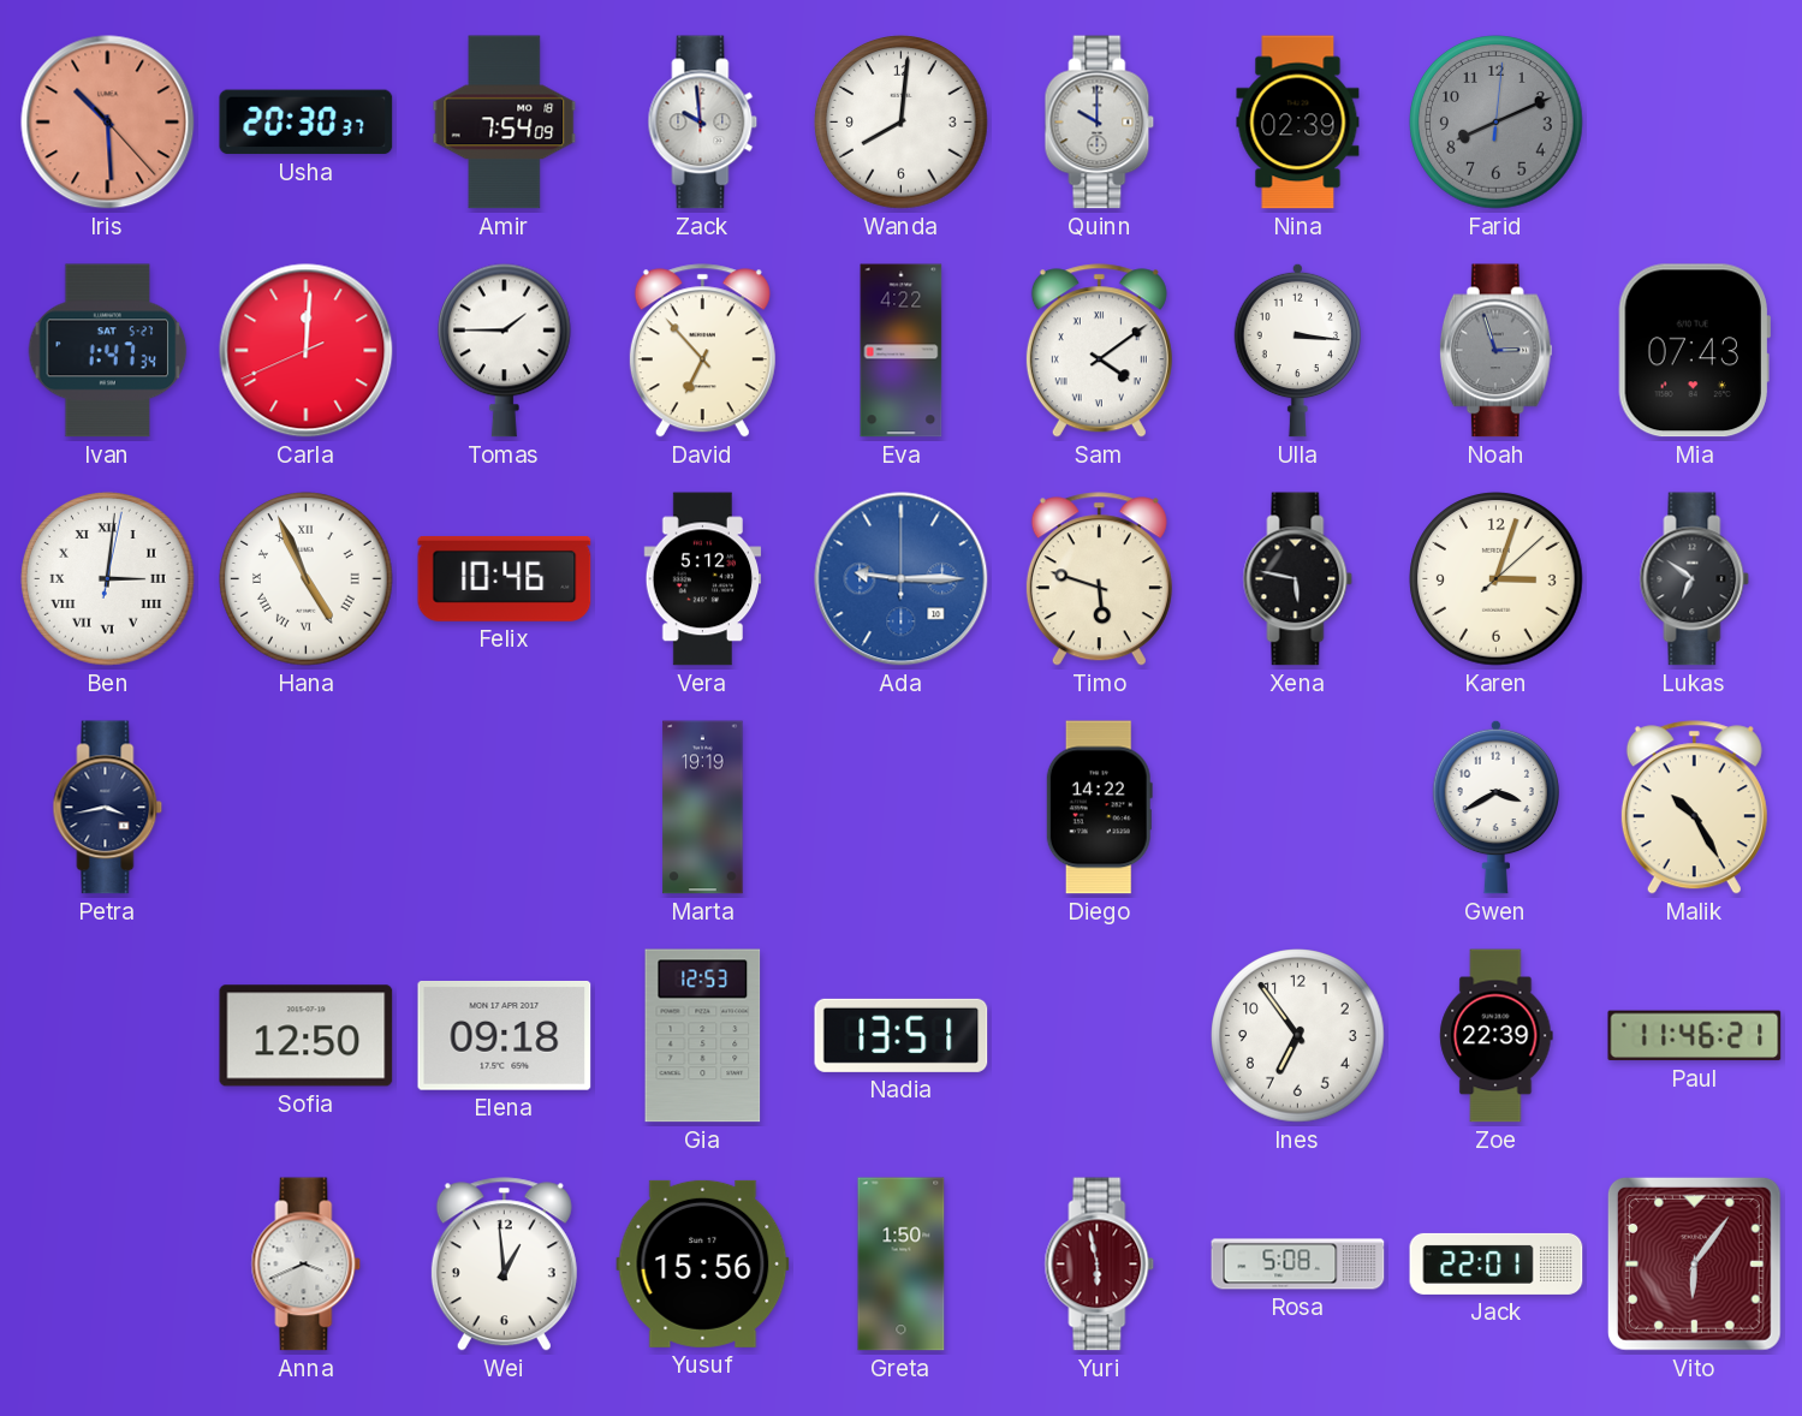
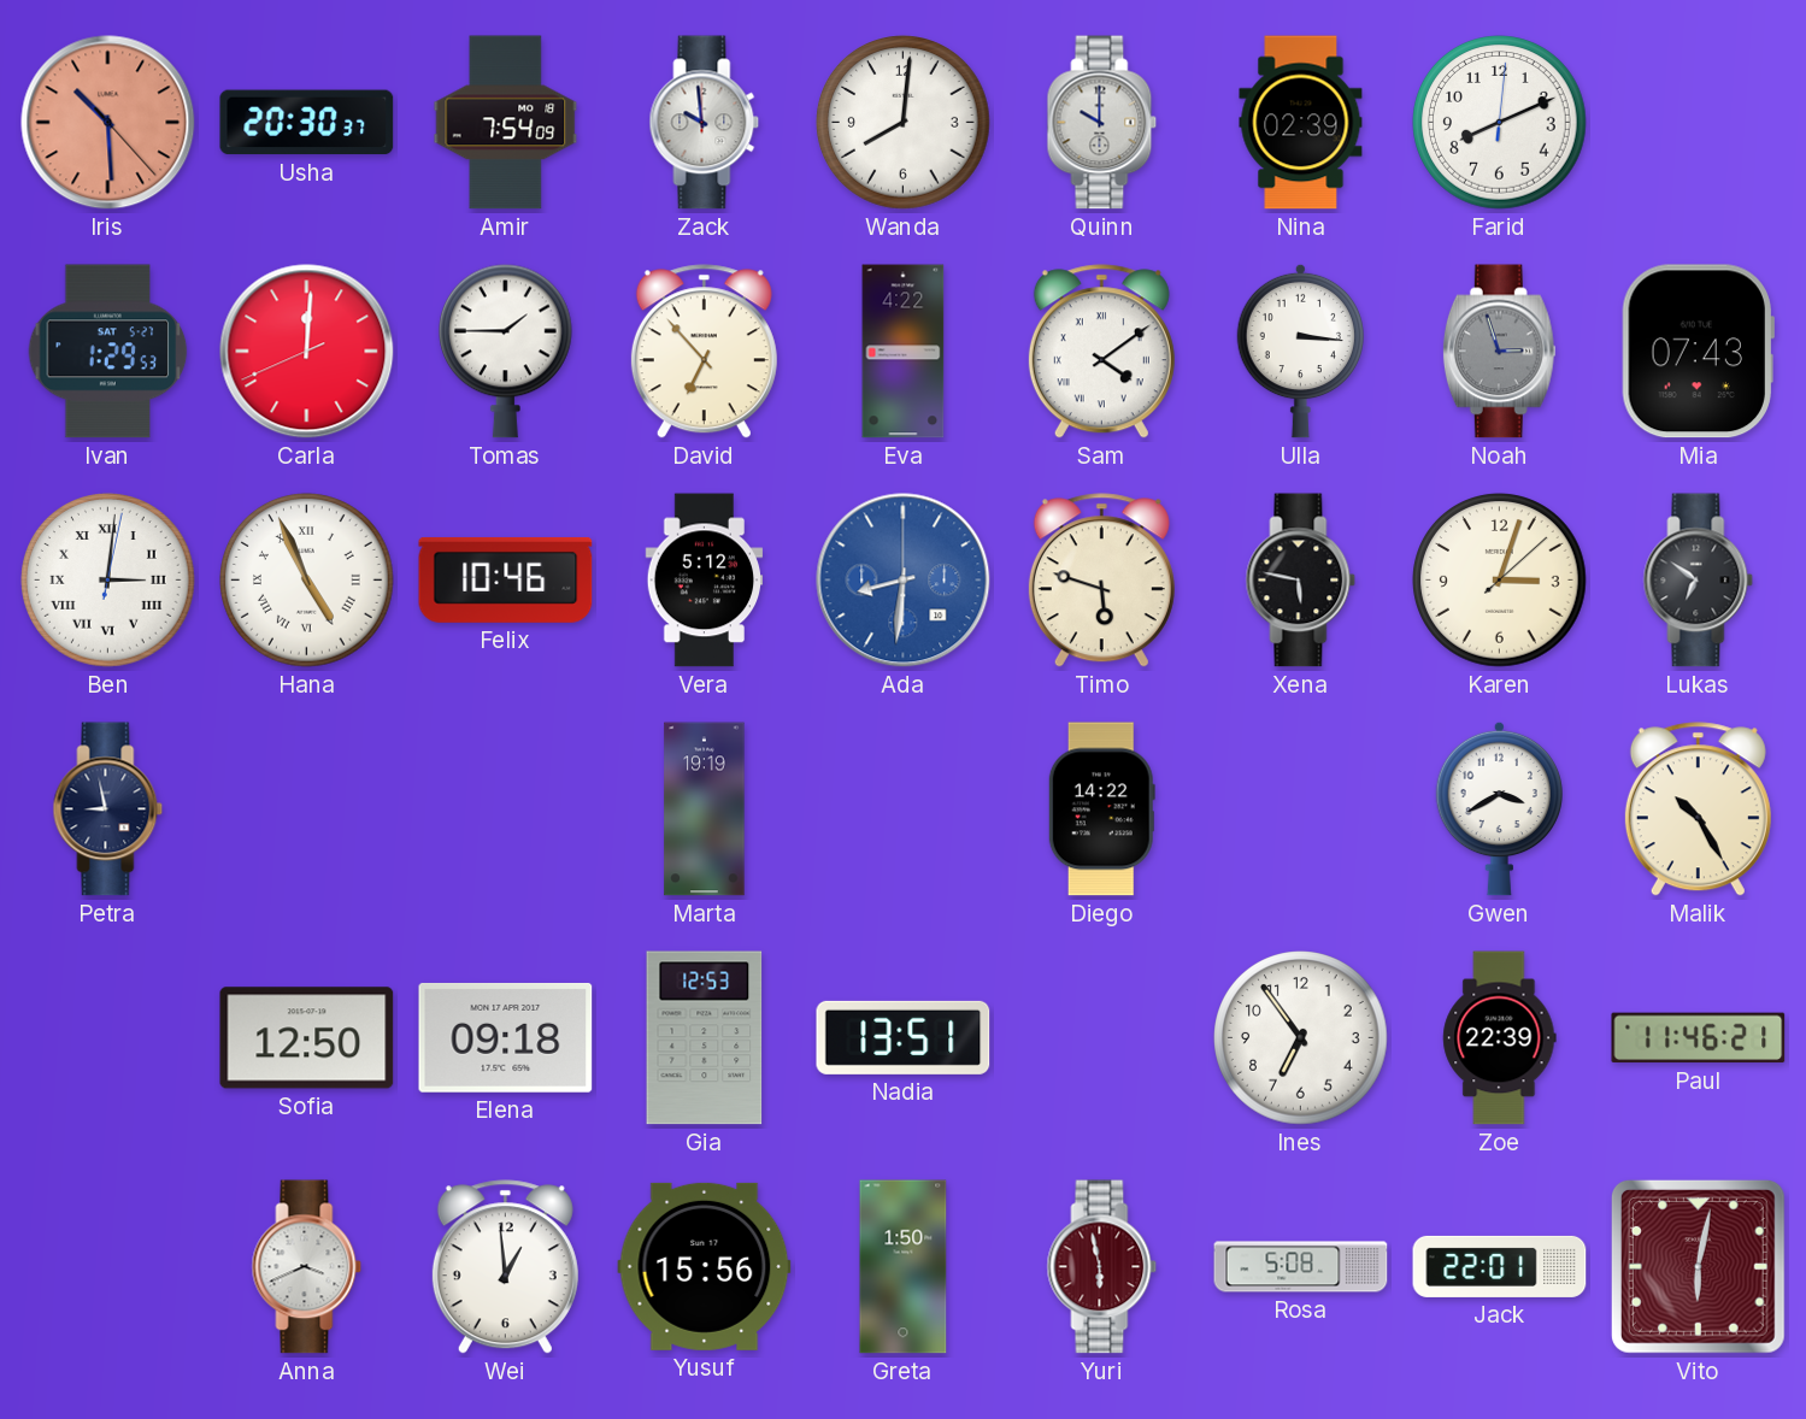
Farid dial: grey -> white
Ivan: 1:47 -> 1:29
Ada: 9:15 -> 8:31
Petra: 3:43 -> 8:58
Vito: 6:06 -> 6:02
